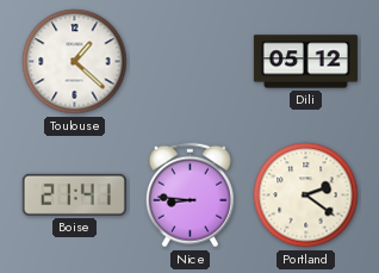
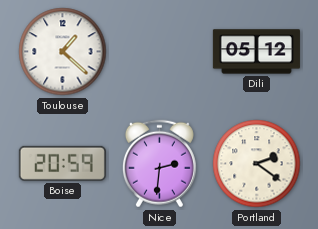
Boise: 21:41 -> 20:59
Nice: 8:46 -> 2:31
